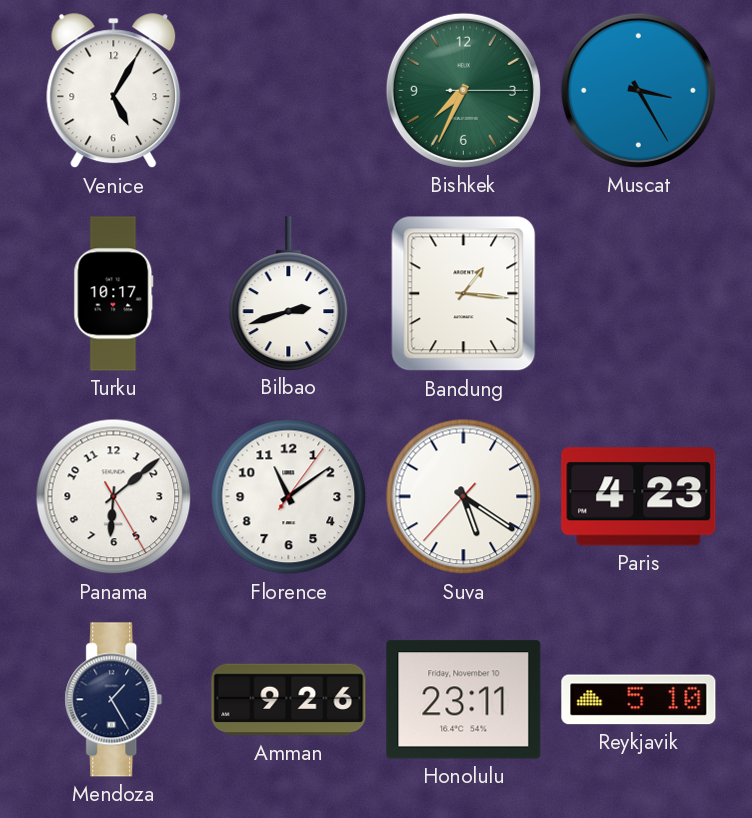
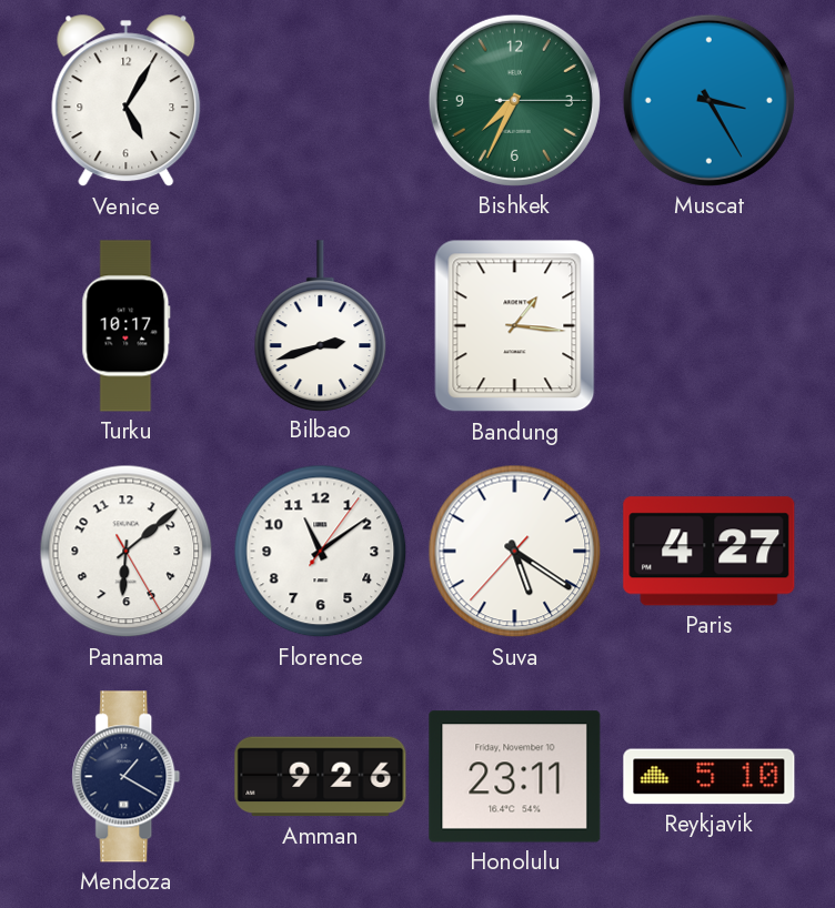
Paris: 4:23 -> 4:27
Mendoza: 1:25 -> 1:20
